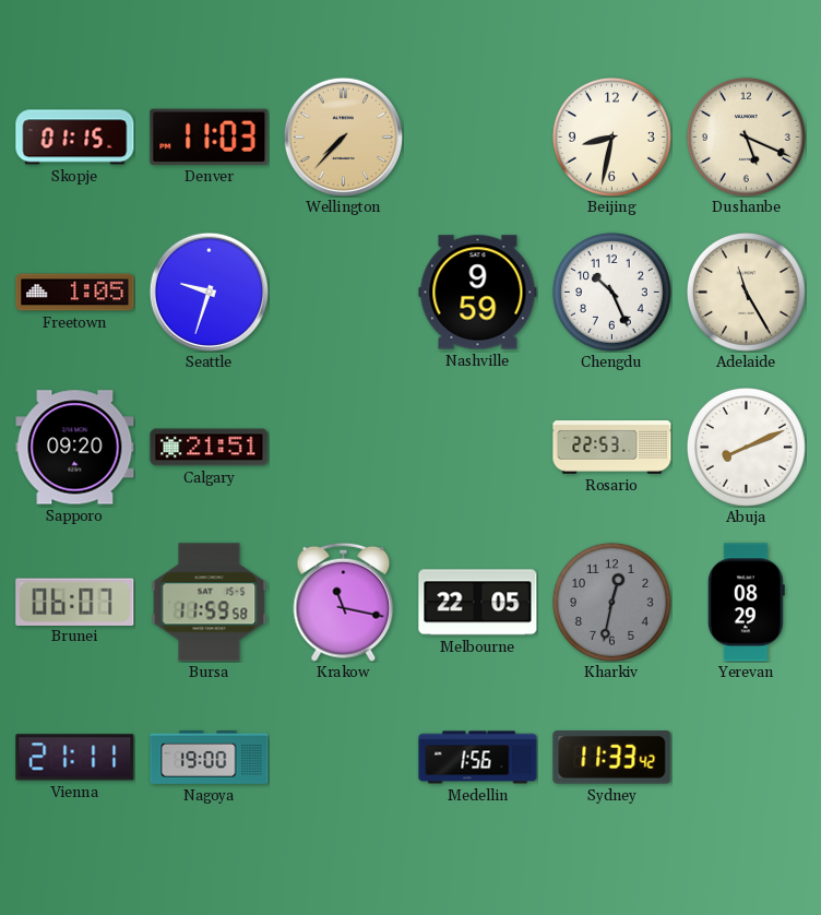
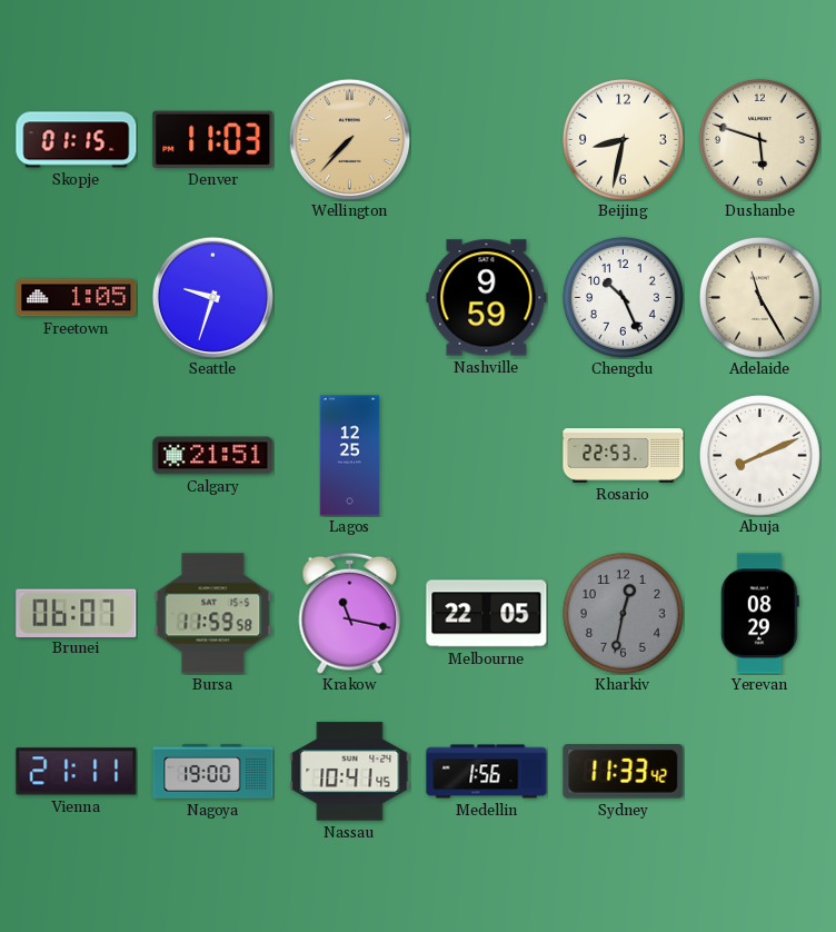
Dushanbe: 5:19 -> 5:48
Sapporo: 09:20 -> none
Lagos: none -> 12:25
Nassau: none -> 10:41
